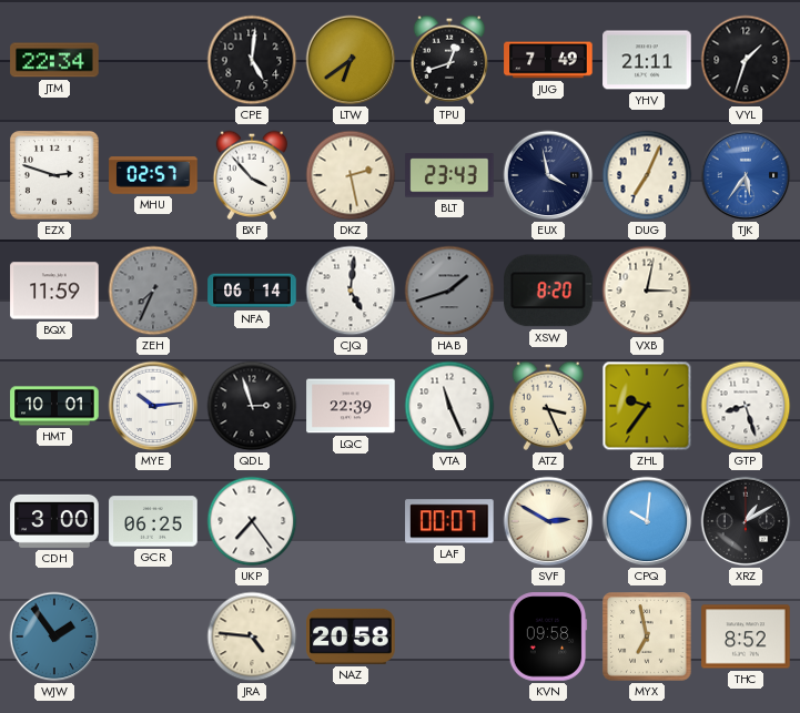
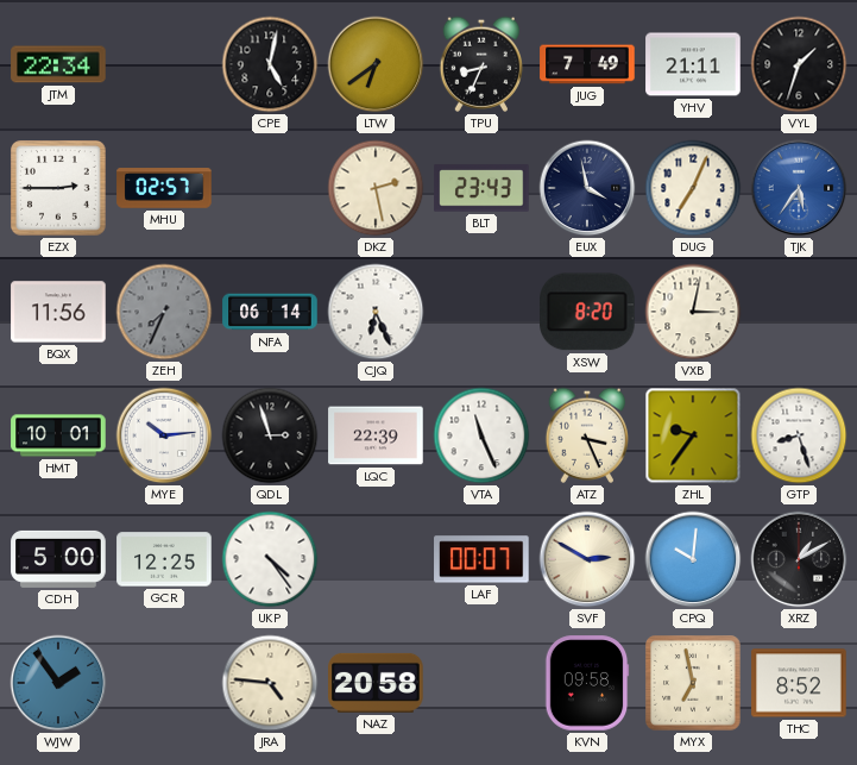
CPE: 5:01 -> 5:02
TPU: 12:42 -> 8:34
EZX: 2:48 -> 2:45
BXF: 3:53 -> none
BQX: 11:59 -> 11:56
CJQ: 5:01 -> 6:26
HAB: 1:42 -> none
CDH: 3:00 -> 5:00
GCR: 06:25 -> 12:25
UKP: 7:24 -> 4:24
